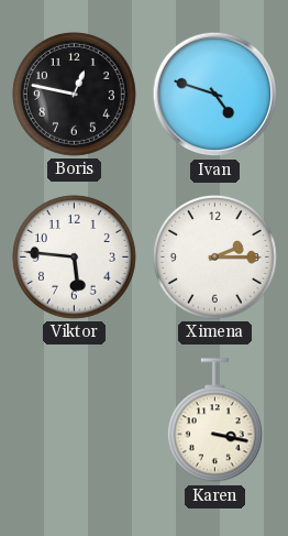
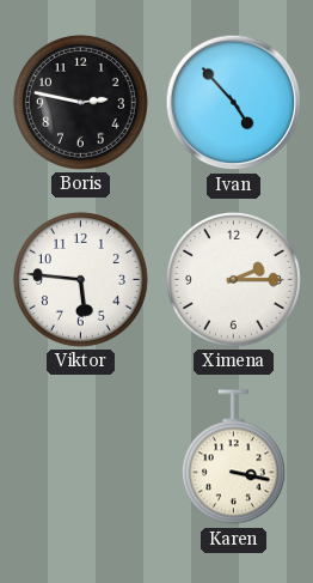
Boris: 12:47 -> 2:47
Ivan: 4:48 -> 4:53
